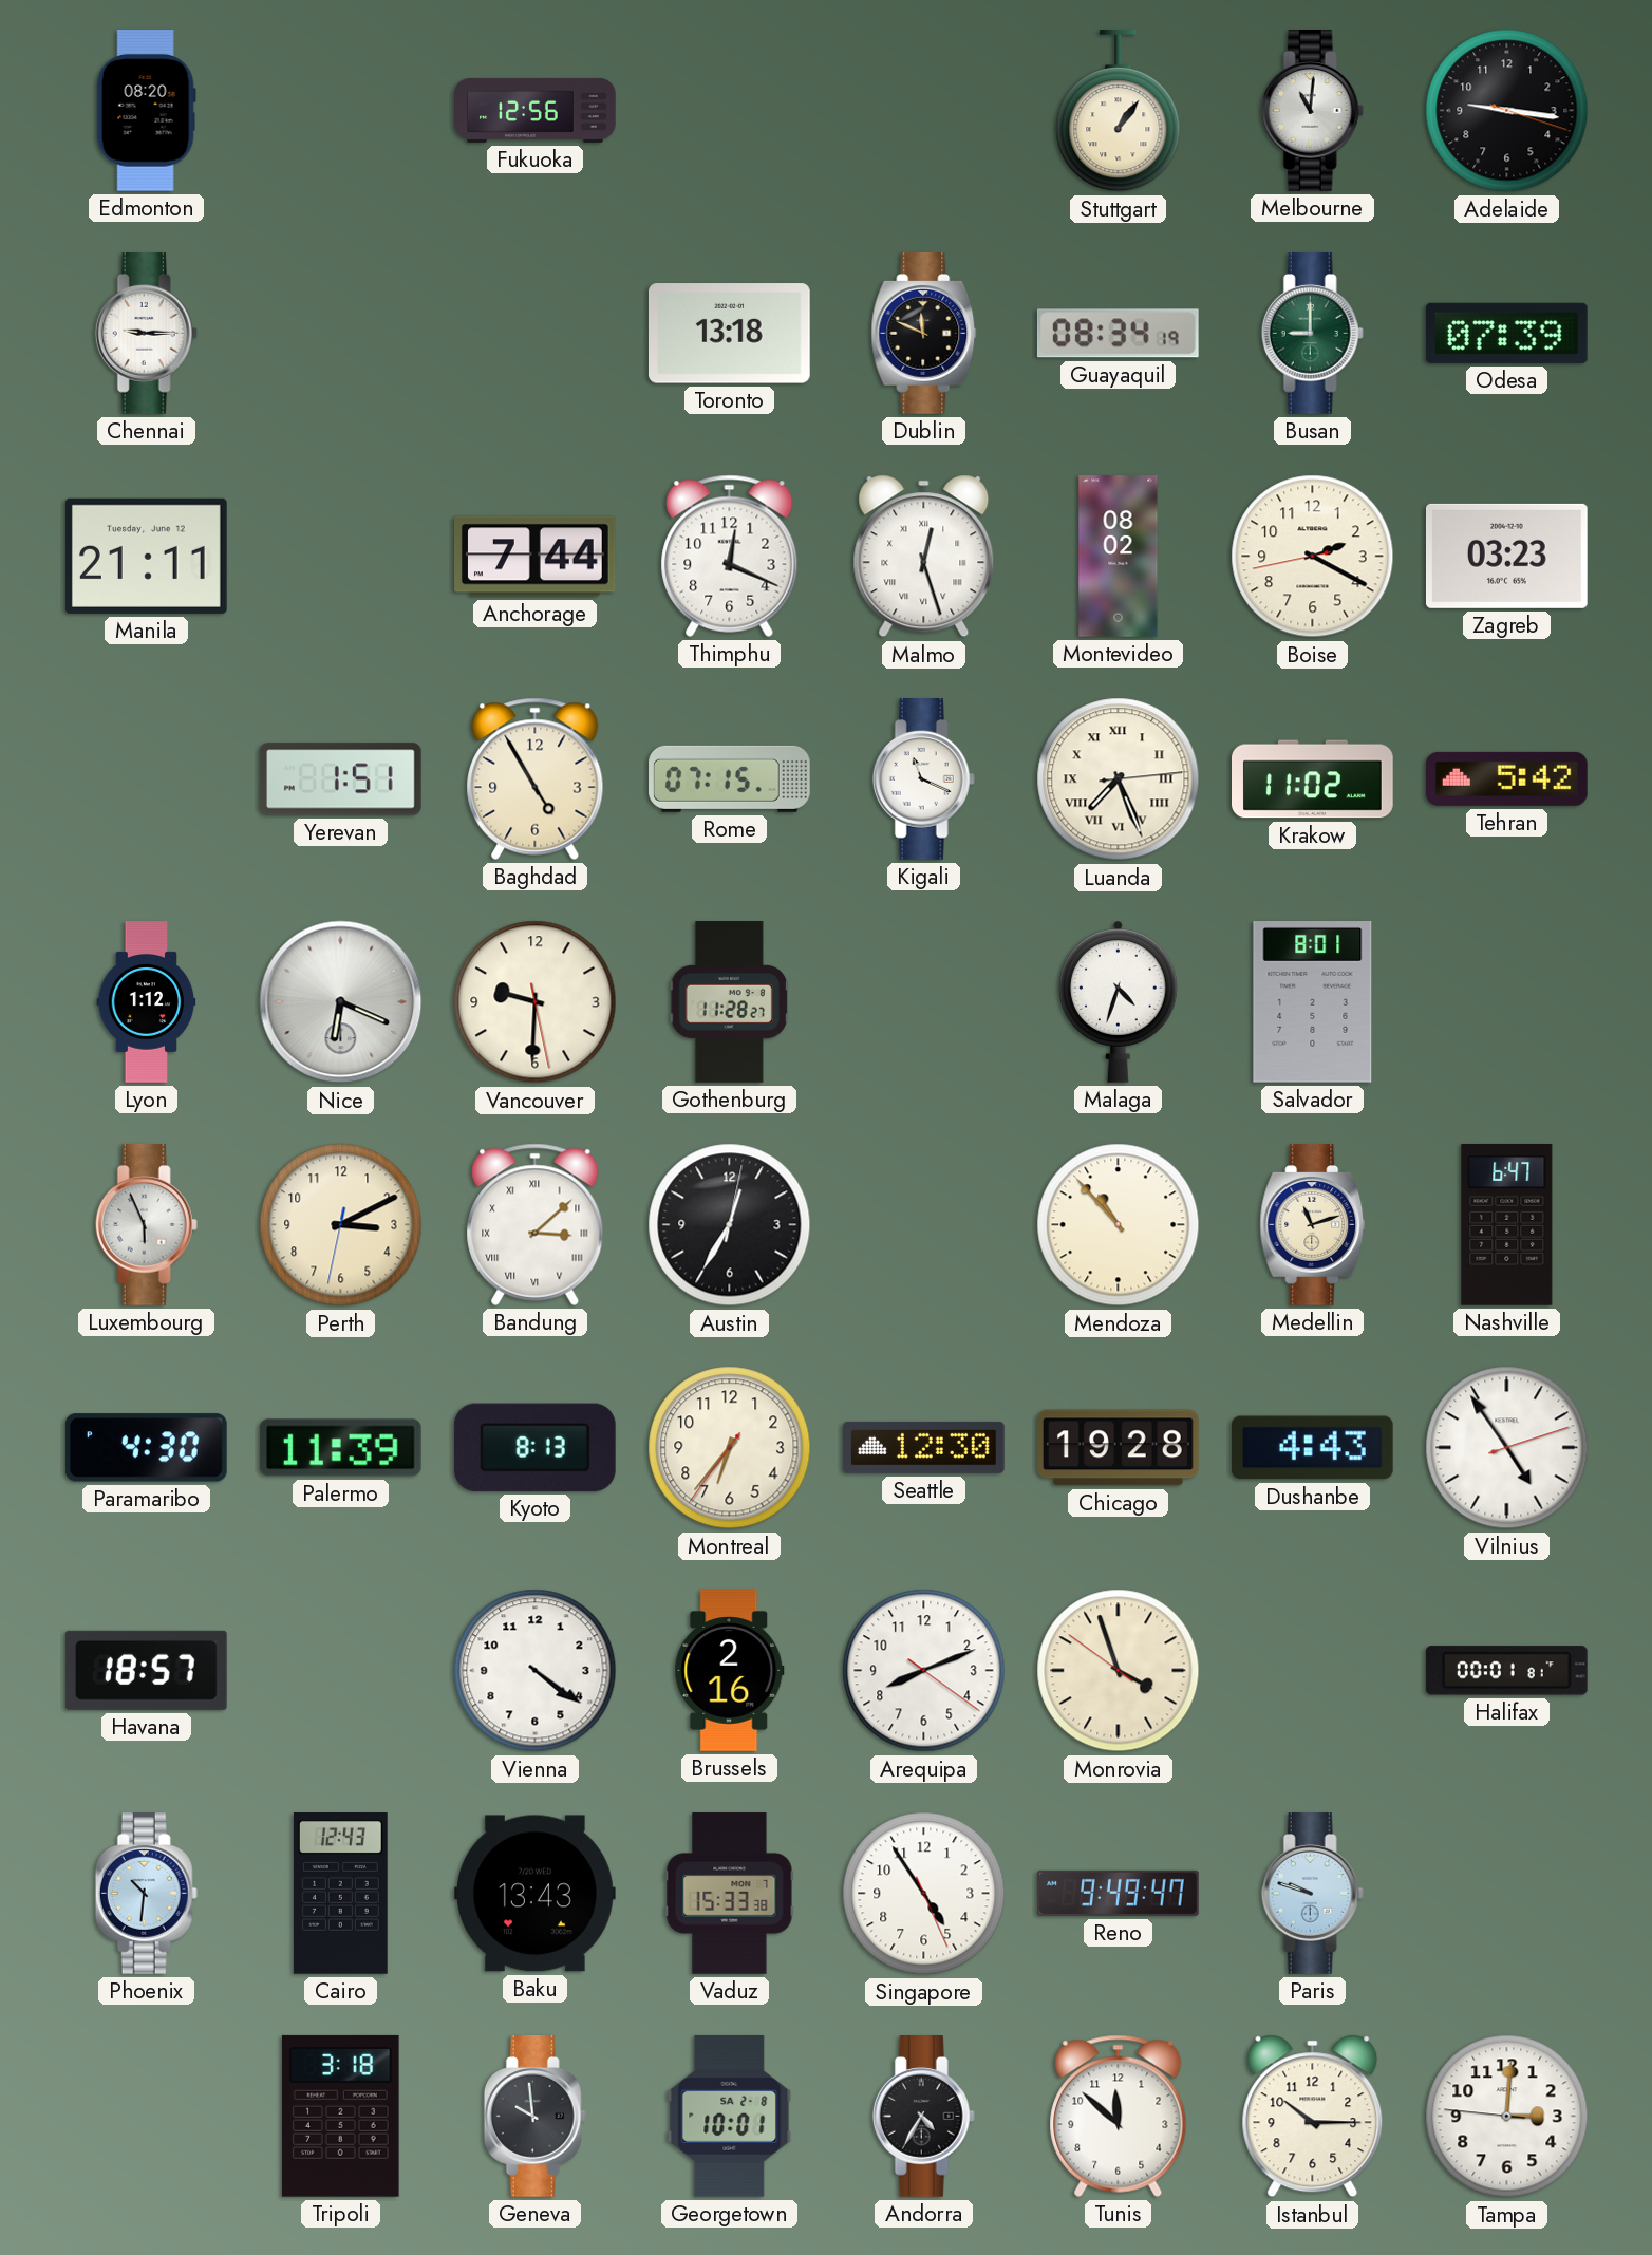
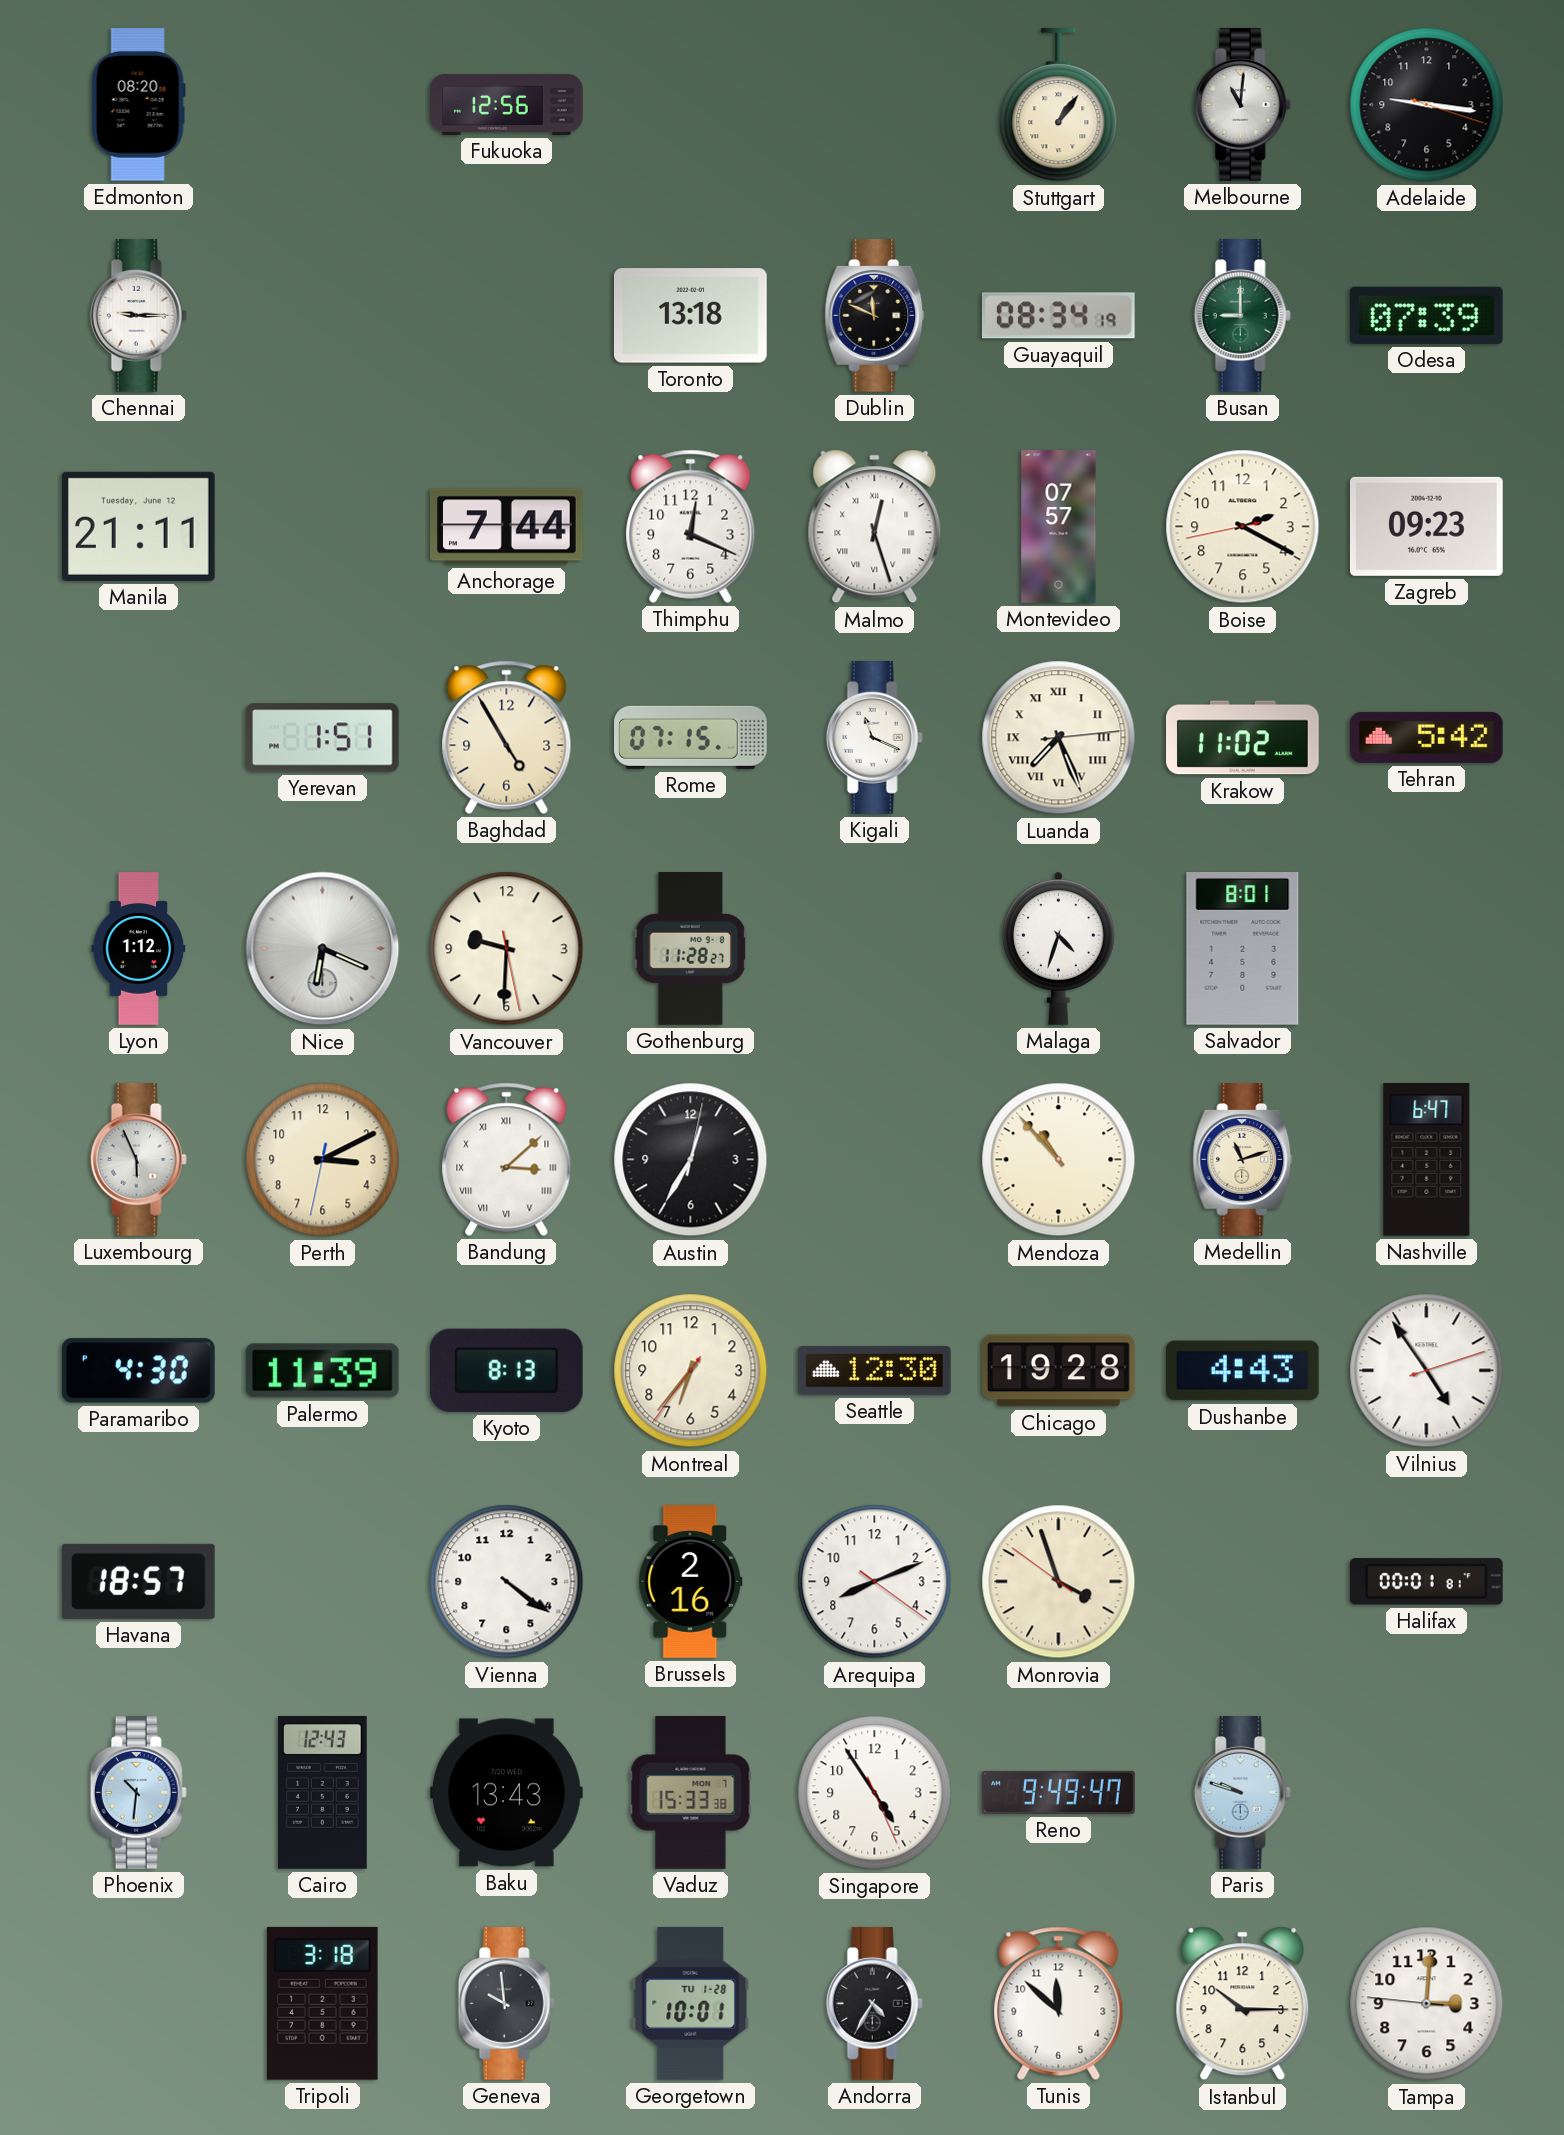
Montevideo: 08:02 -> 07:57
Zagreb: 03:23 -> 09:23
Georgetown date: SA 2-8 -> TU 1-28
